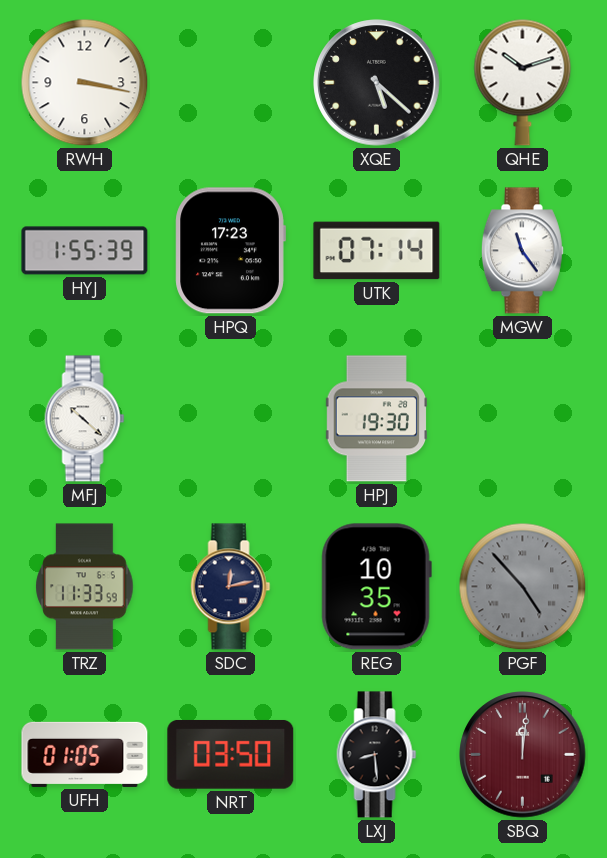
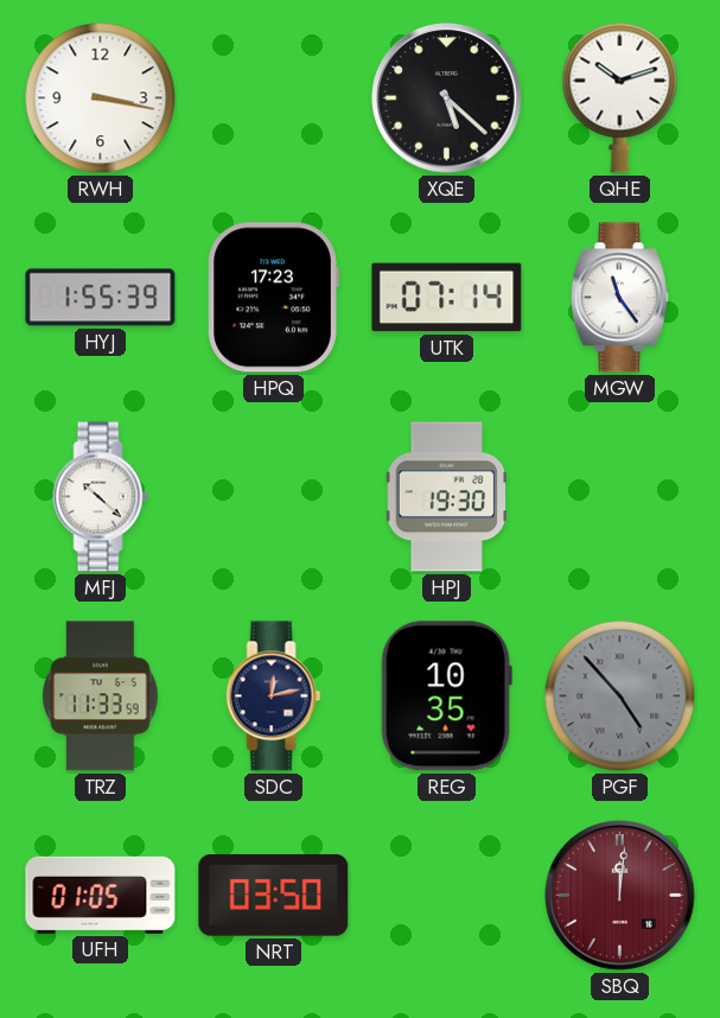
LXJ: 8:29 -> none
